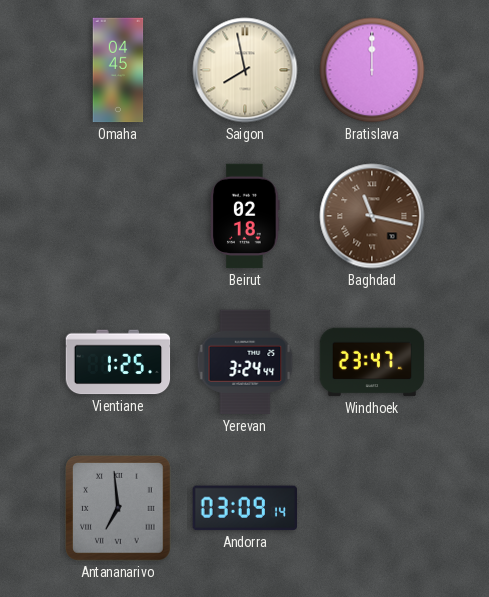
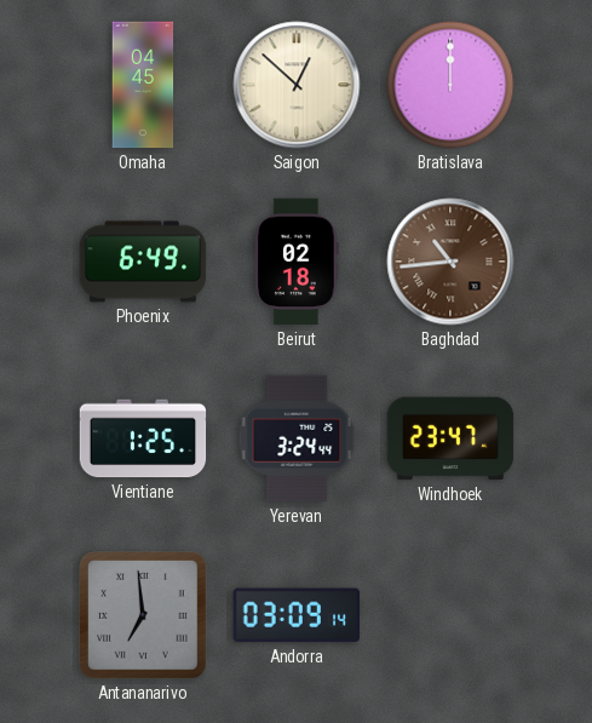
Saigon: 7:58 -> 12:52
Phoenix: none -> 6:49
Baghdad: 11:17 -> 10:44
